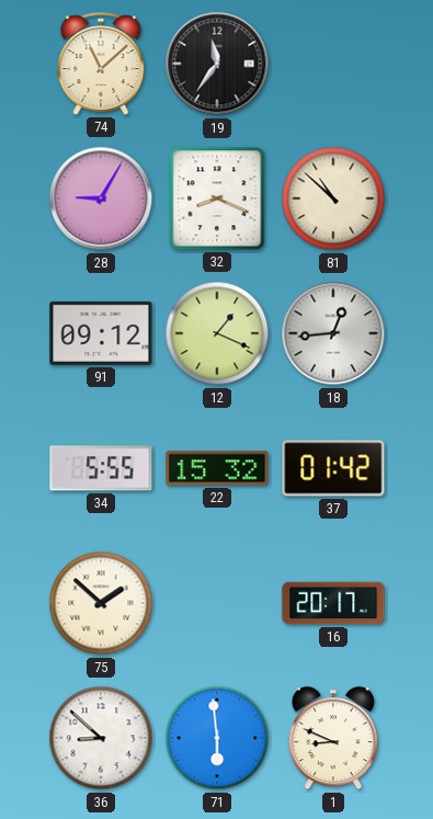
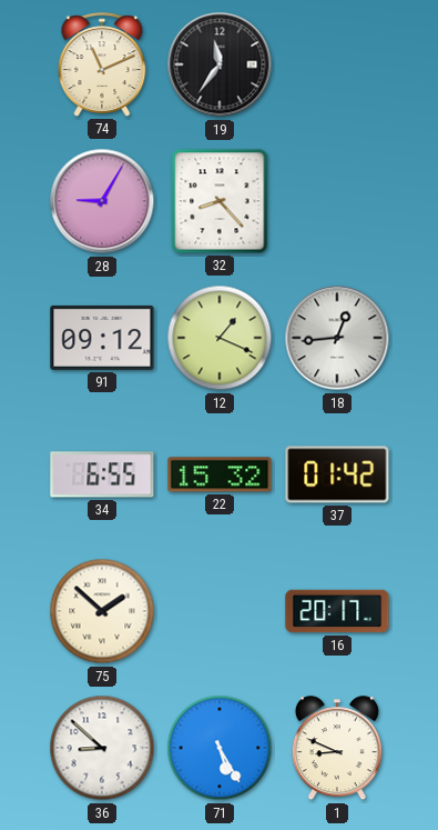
74: 11:08 -> 11:11
32: 8:19 -> 8:23
81: 10:52 -> none
34: 5:55 -> 6:55
71: 5:59 -> 5:25
